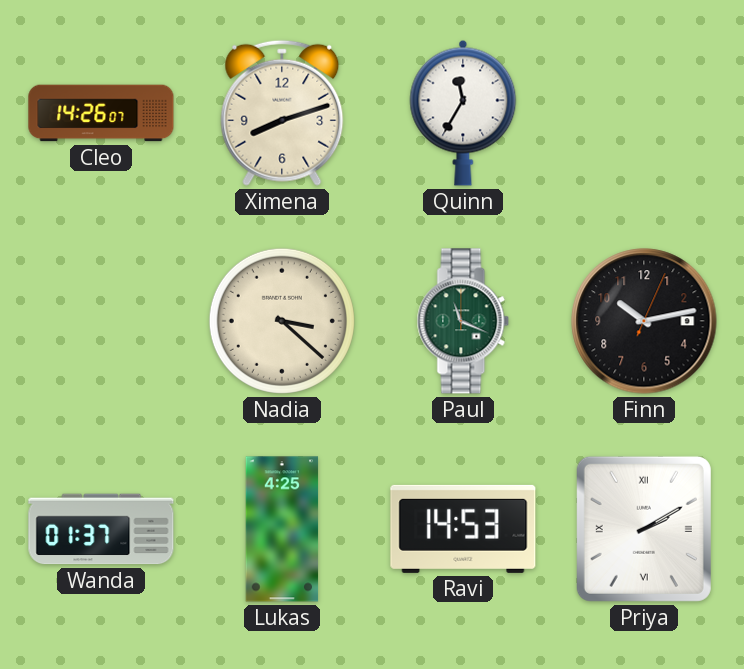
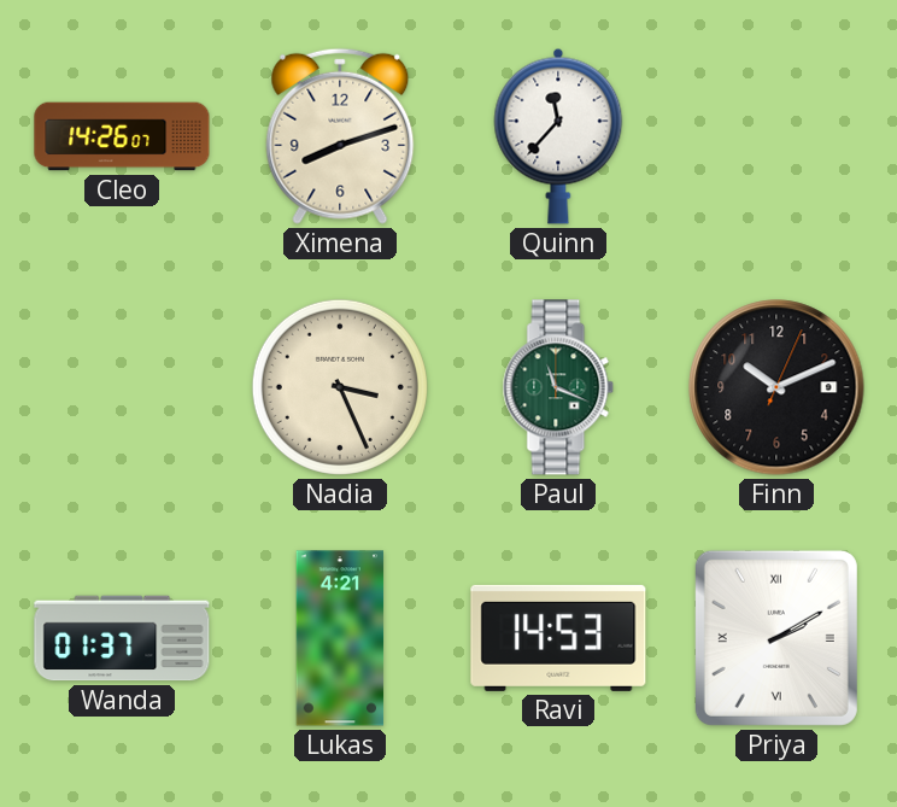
Quinn: 11:35 -> 11:37
Nadia: 3:22 -> 3:26
Finn: 10:13 -> 10:11
Lukas: 4:25 -> 4:21
